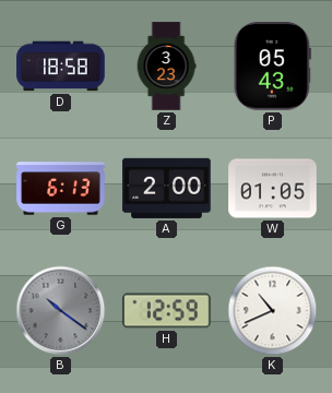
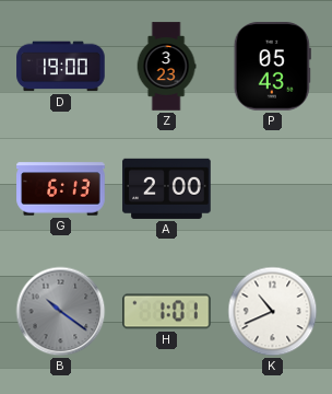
D: 18:58 -> 19:00
W: 01:05 -> none
H: 12:59 -> 1:01
